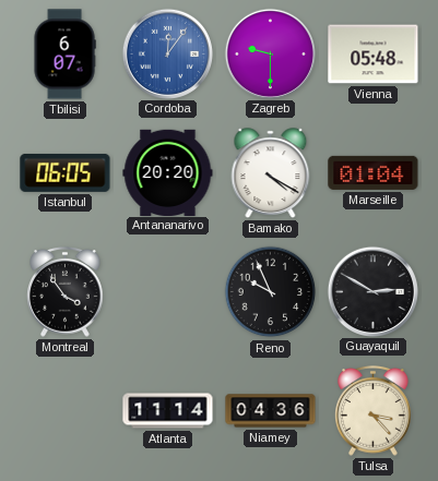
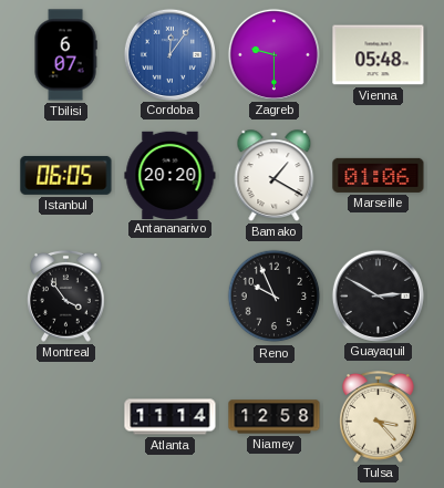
Bamako: 4:20 -> 1:20
Marseille: 01:04 -> 01:06
Niamey: 04:36 -> 12:58
